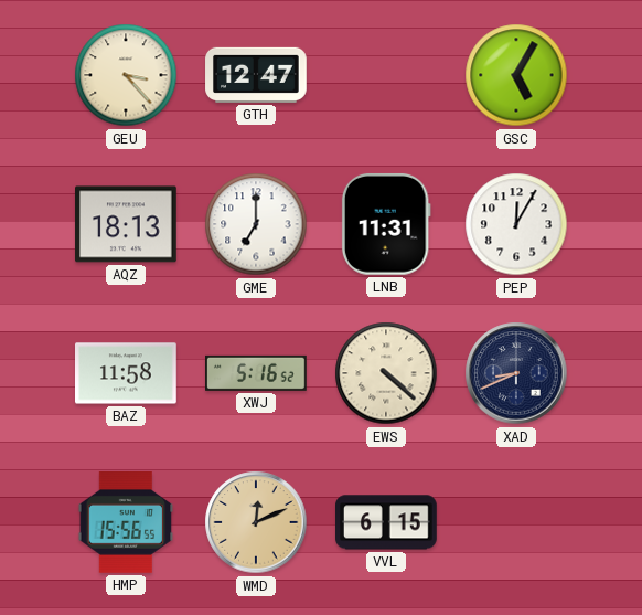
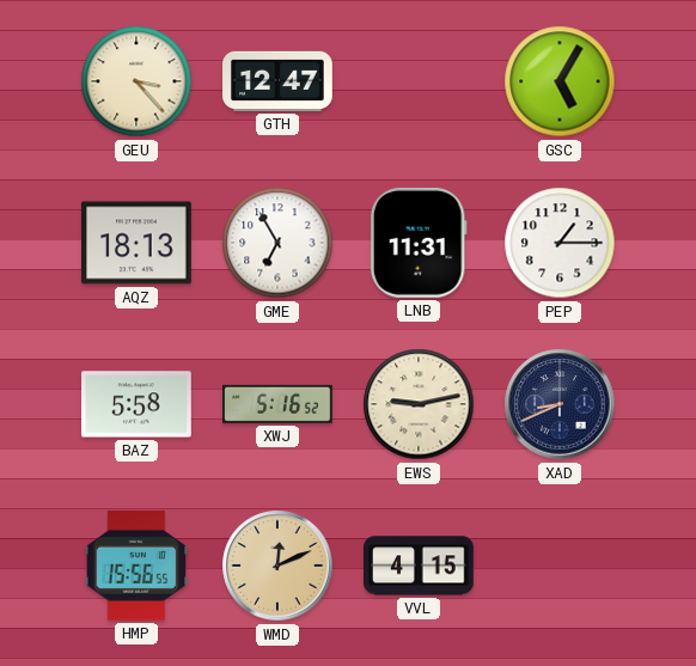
GME: 7:00 -> 6:55
PEP: 12:05 -> 1:15
BAZ: 11:58 -> 5:58
EWS: 4:22 -> 9:13
VVL: 6:15 -> 4:15
